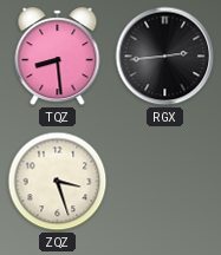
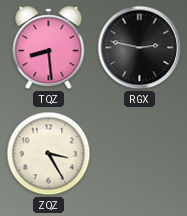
RGX: 2:44 -> 2:47
ZQZ: 3:27 -> 3:25
